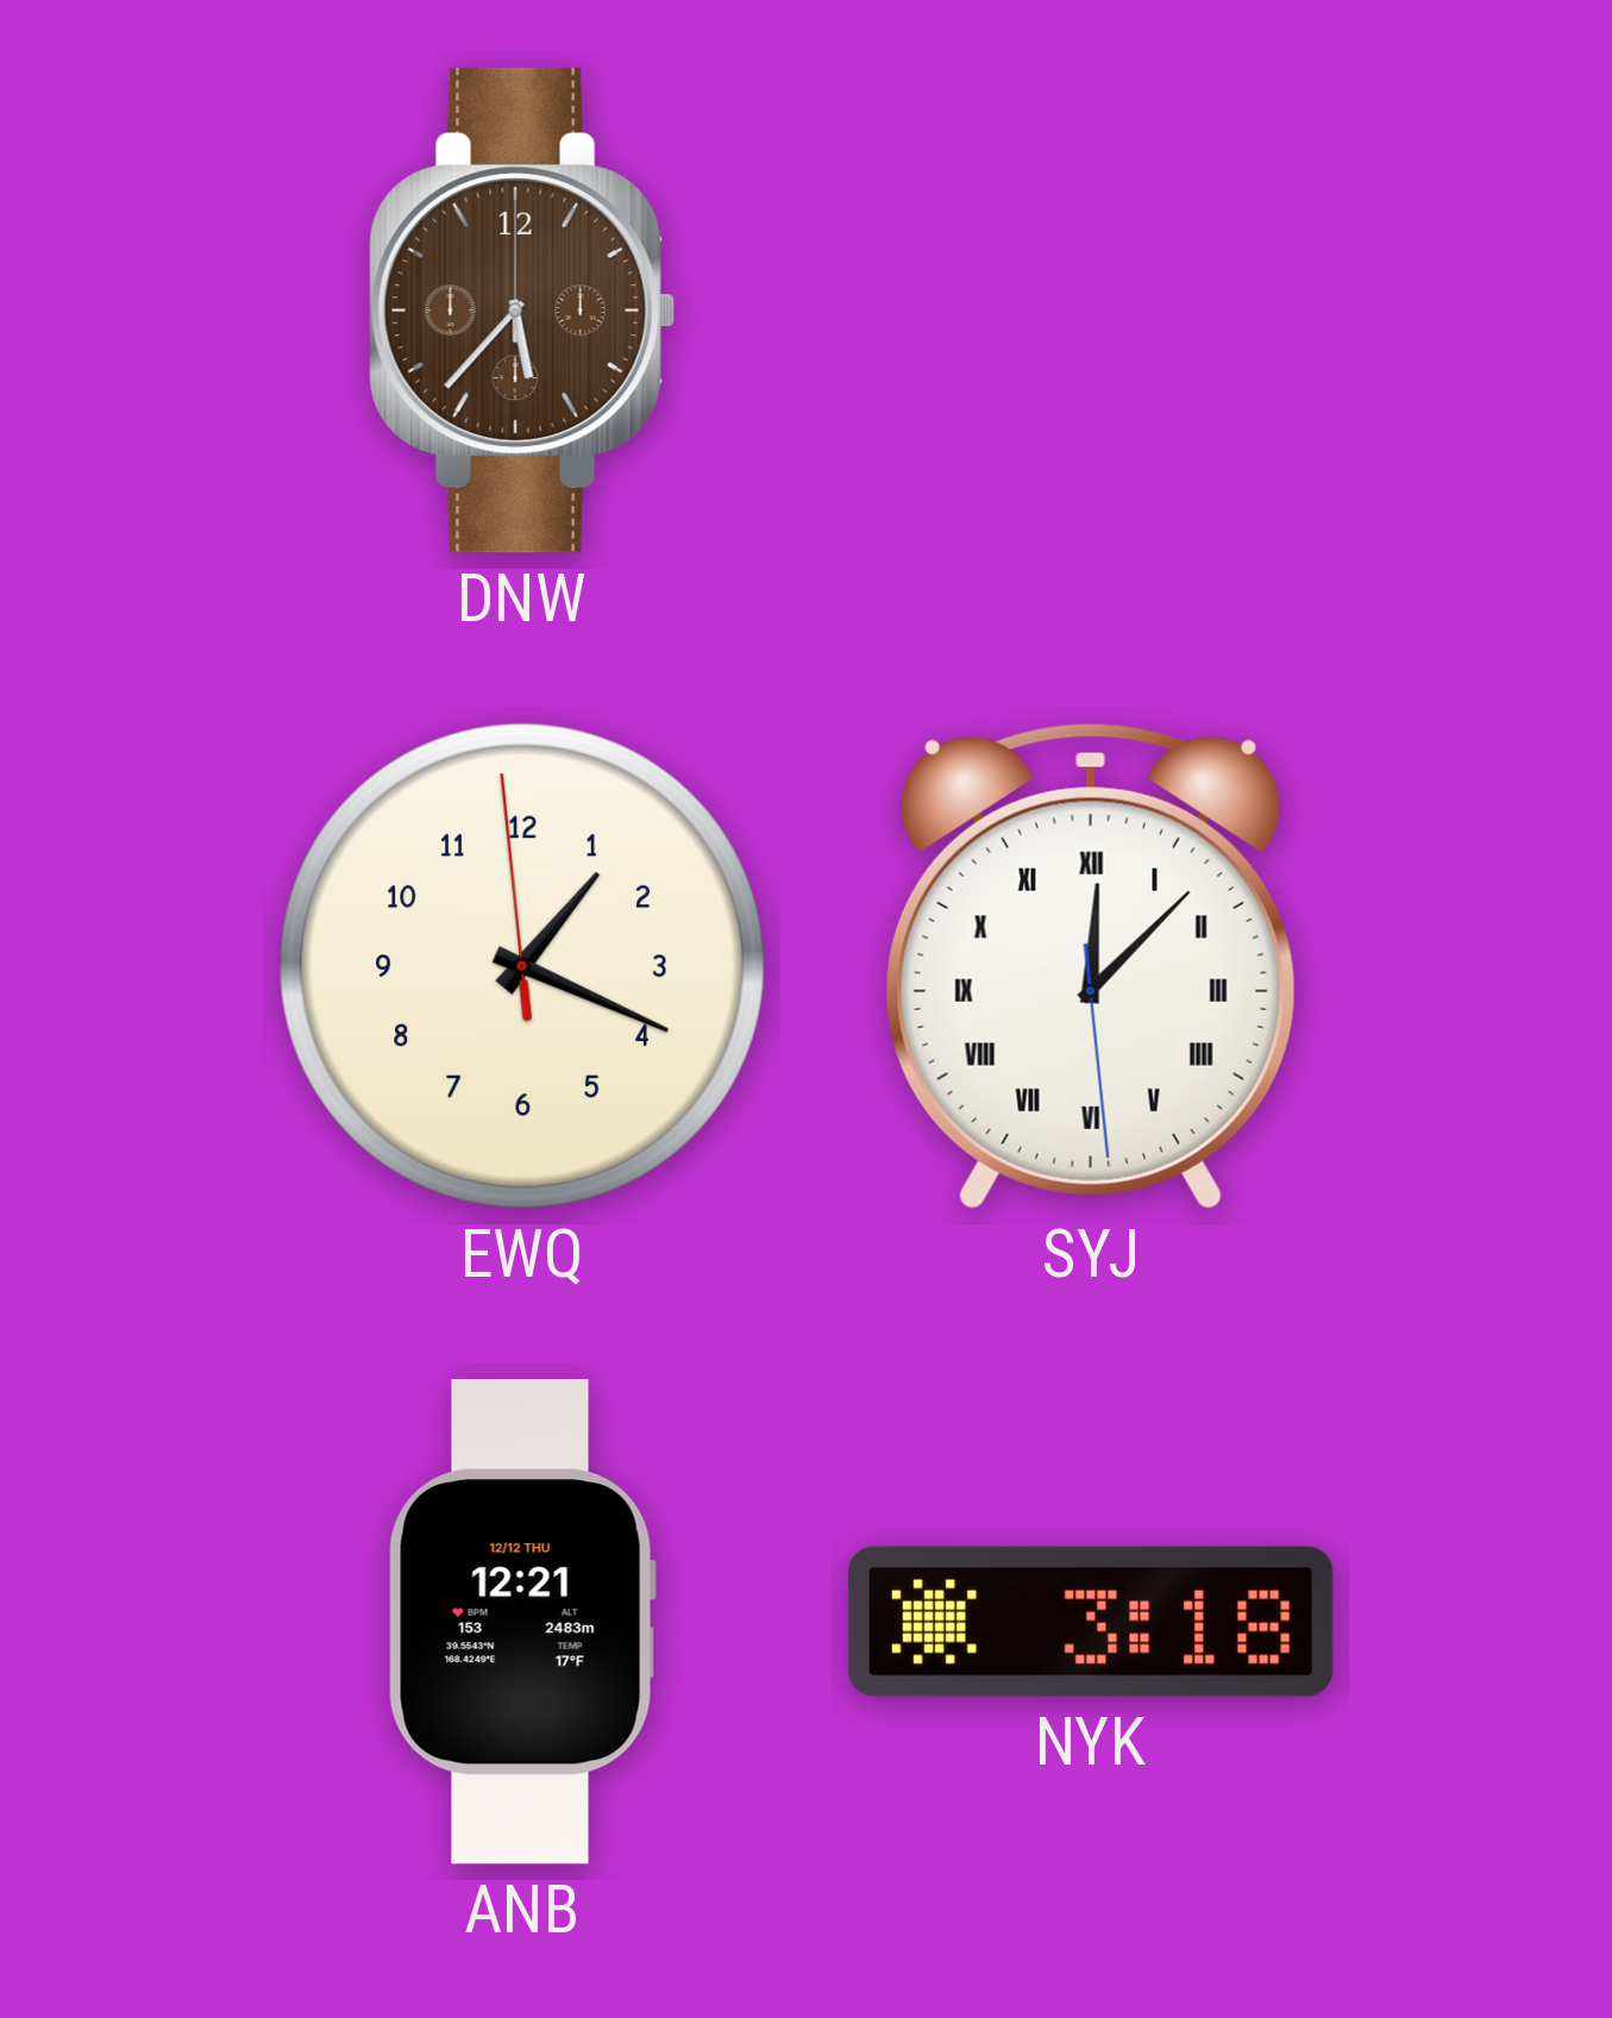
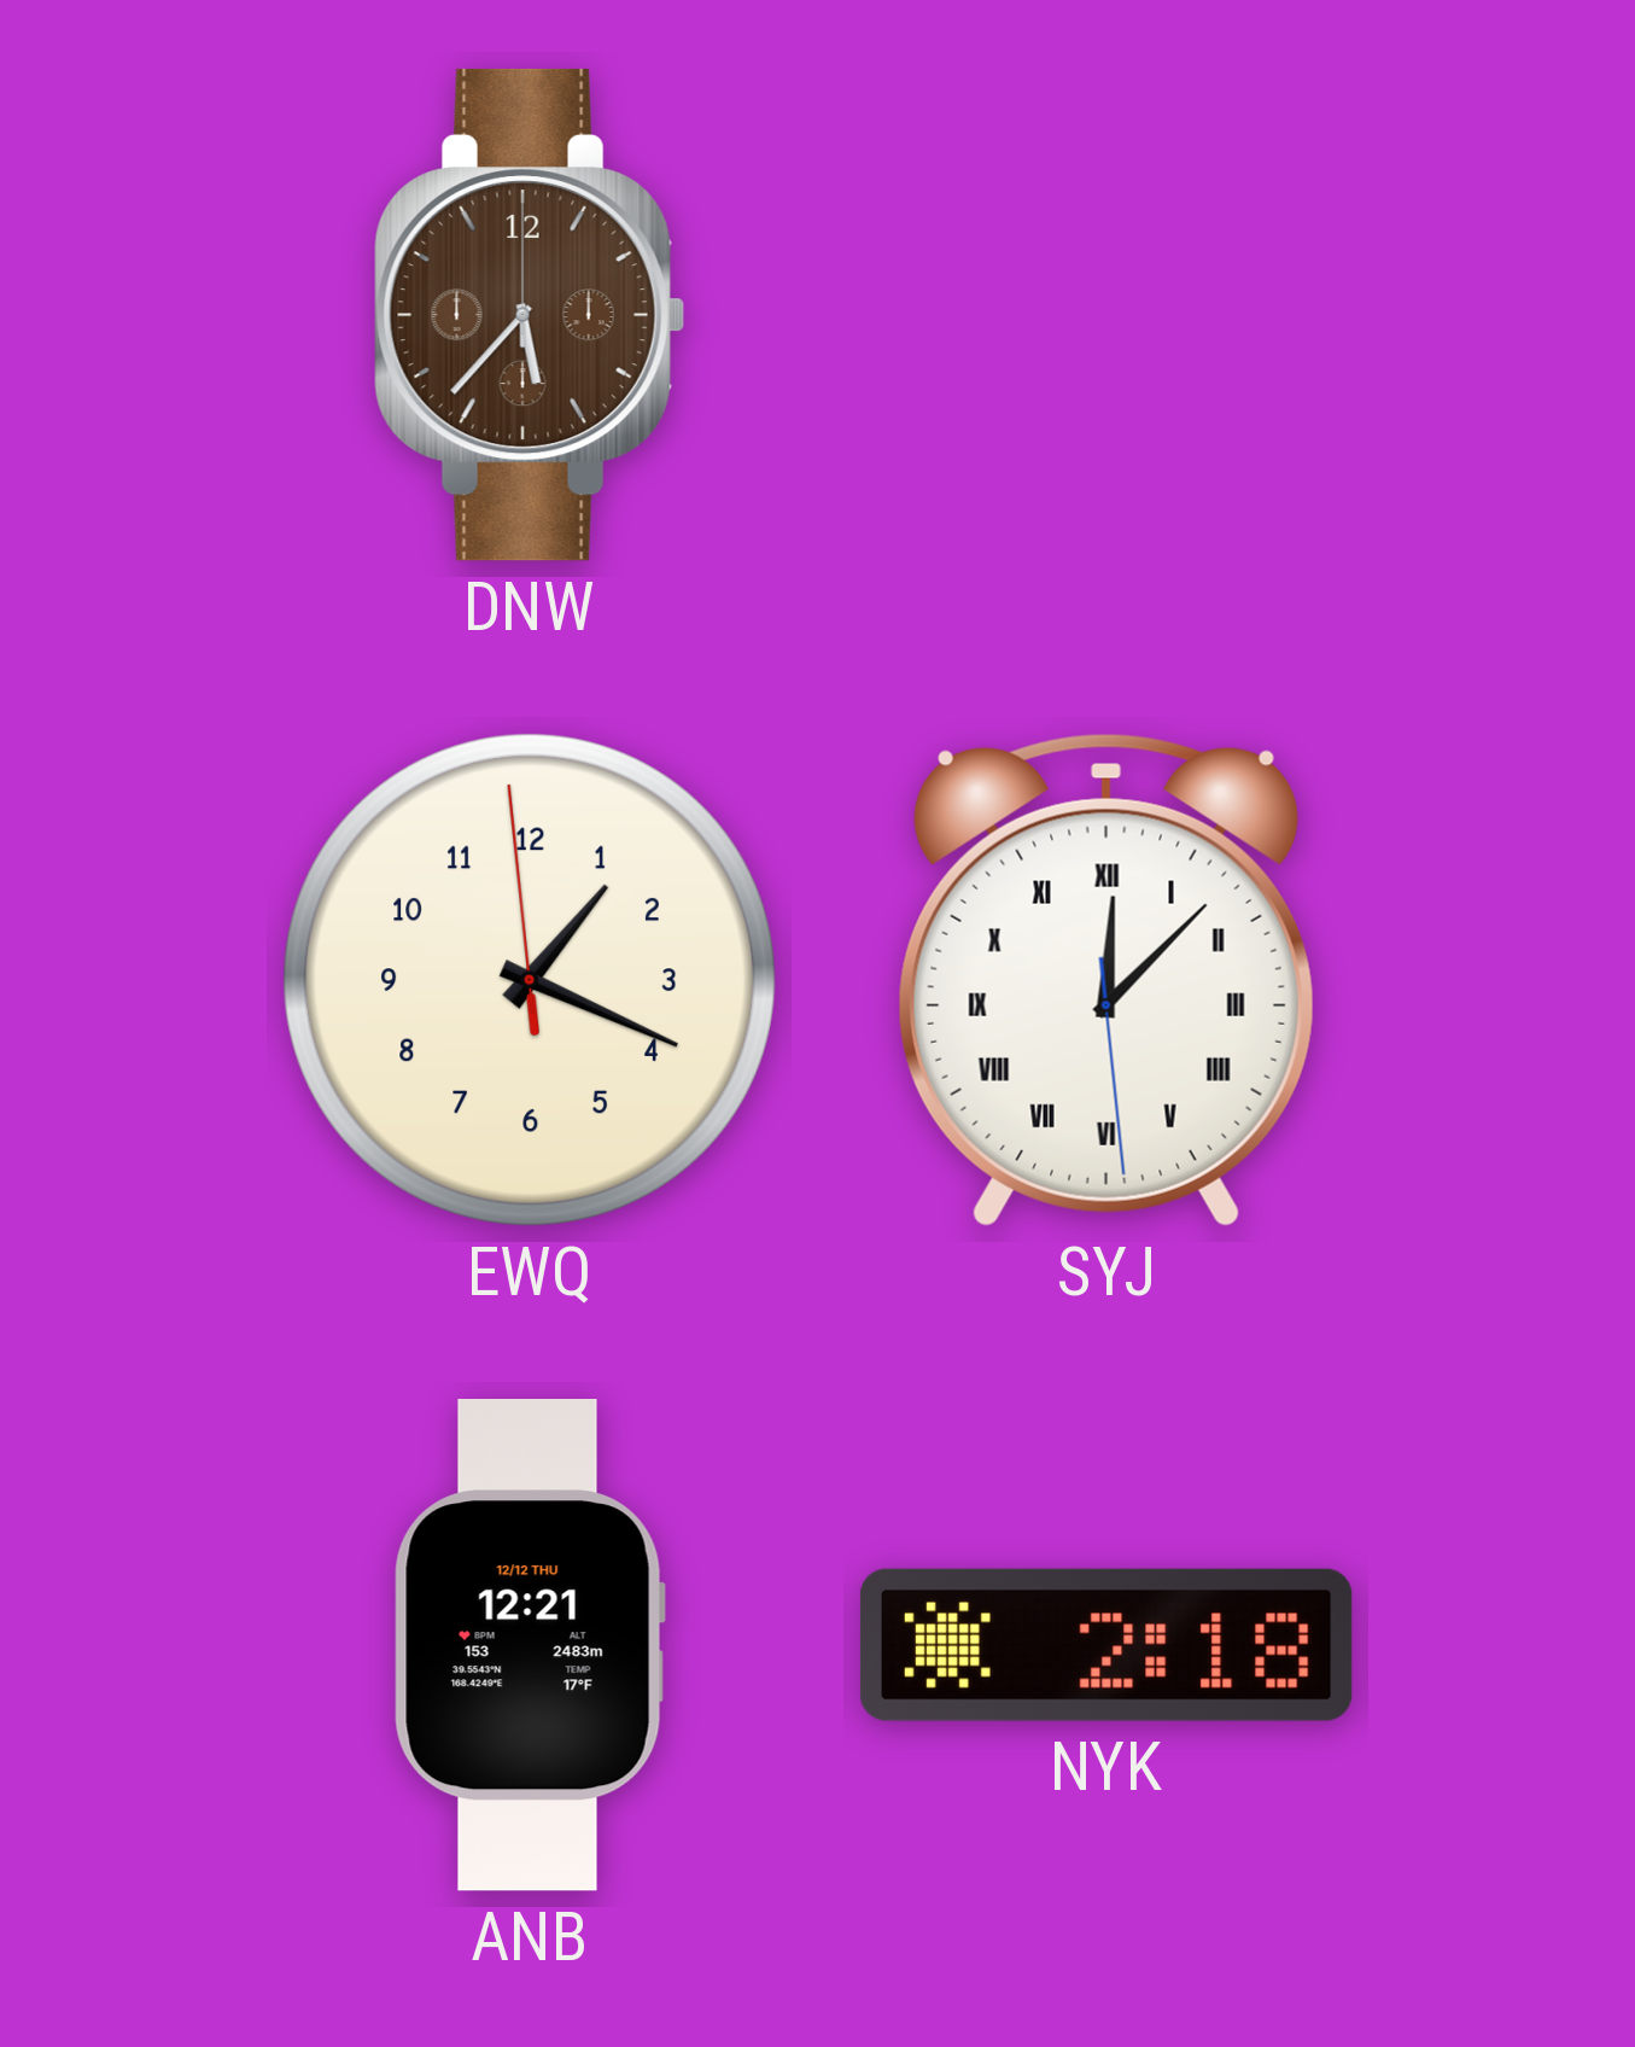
NYK: 3:18 -> 2:18
